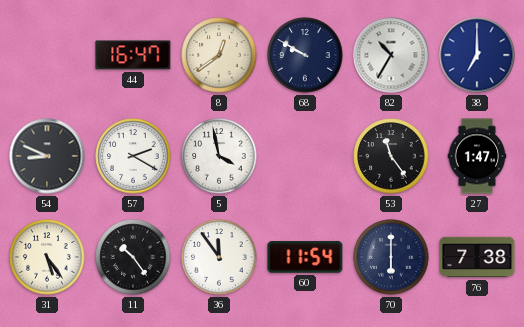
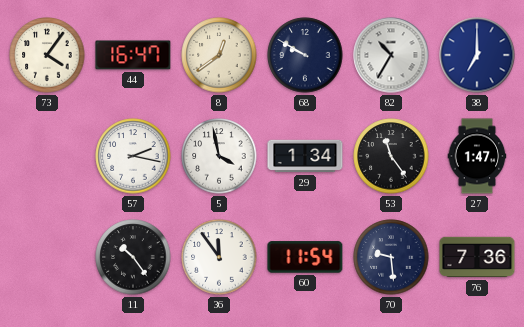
73: none -> 4:06
54: 8:49 -> none
57: 2:20 -> 2:17
29: none -> 1:34
31: 5:24 -> none
70: 6:00 -> 9:29
76: 7:38 -> 7:36
